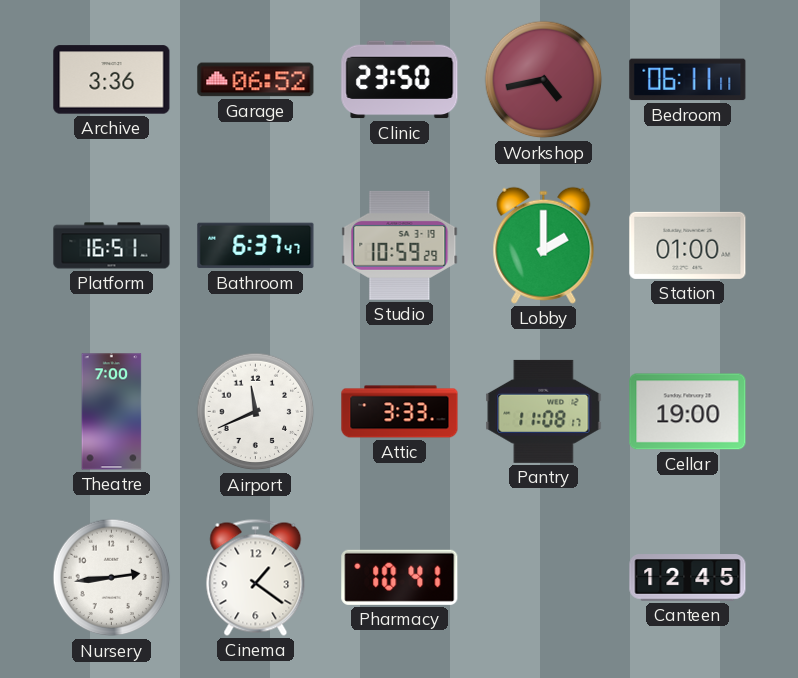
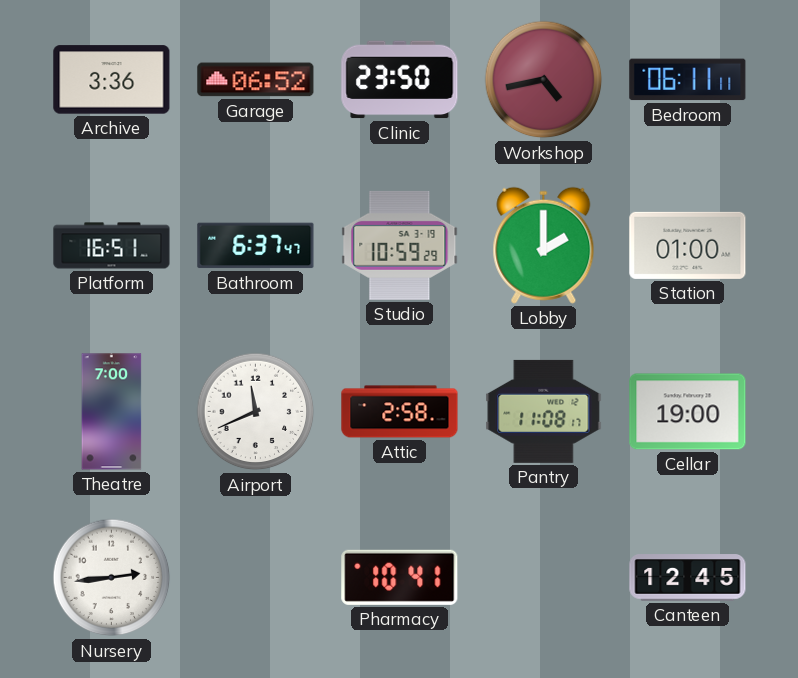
Attic: 3:33 -> 2:58
Cinema: 1:21 -> none
